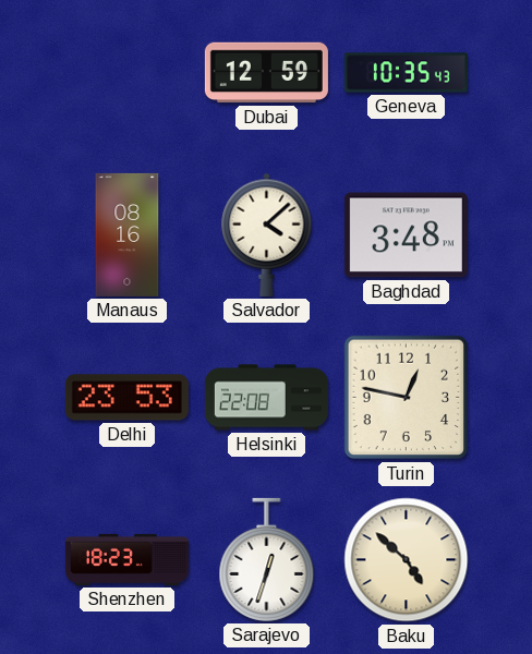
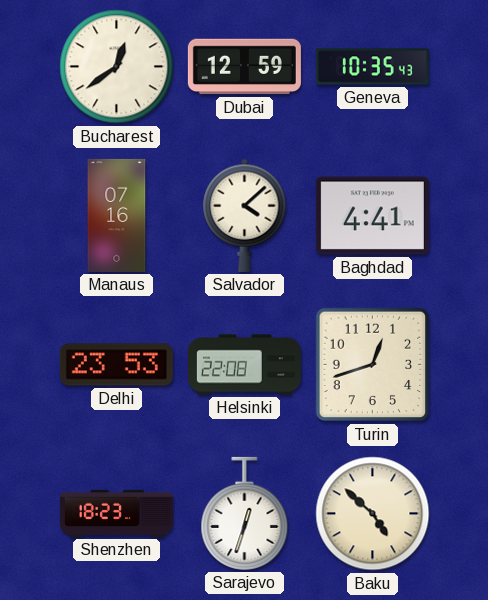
Bucharest: none -> 12:39
Manaus: 08:16 -> 07:16
Baghdad: 3:48 -> 4:41
Turin: 12:47 -> 12:42
